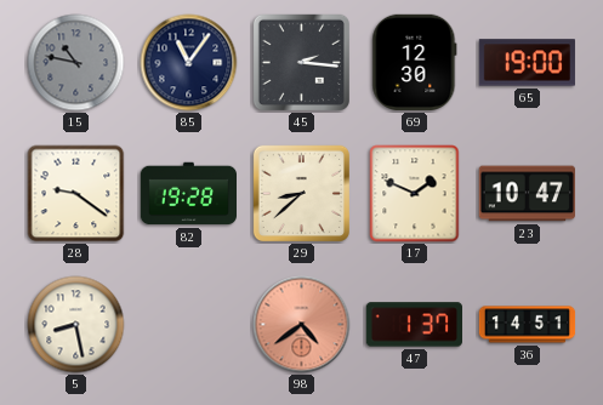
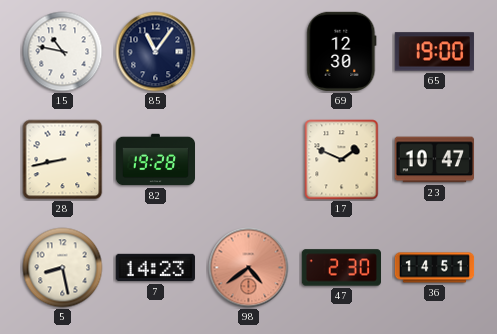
15 dial: grey -> white
45: 2:16 -> none
28: 9:21 -> 8:43
29: 8:38 -> none
7: none -> 14:23
47: 1:37 -> 2:30
